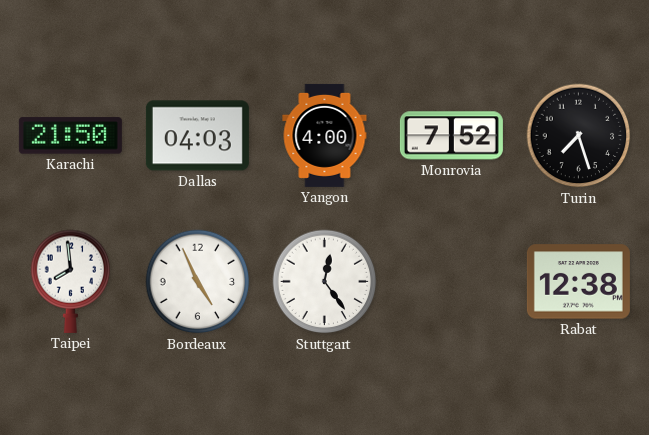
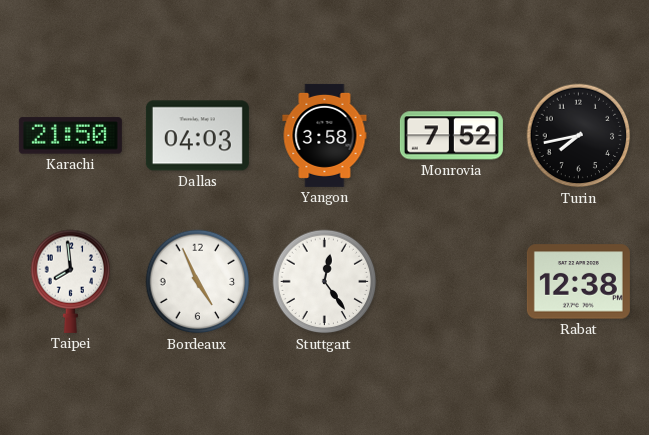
Yangon: 4:00 -> 3:58
Turin: 7:27 -> 7:43
